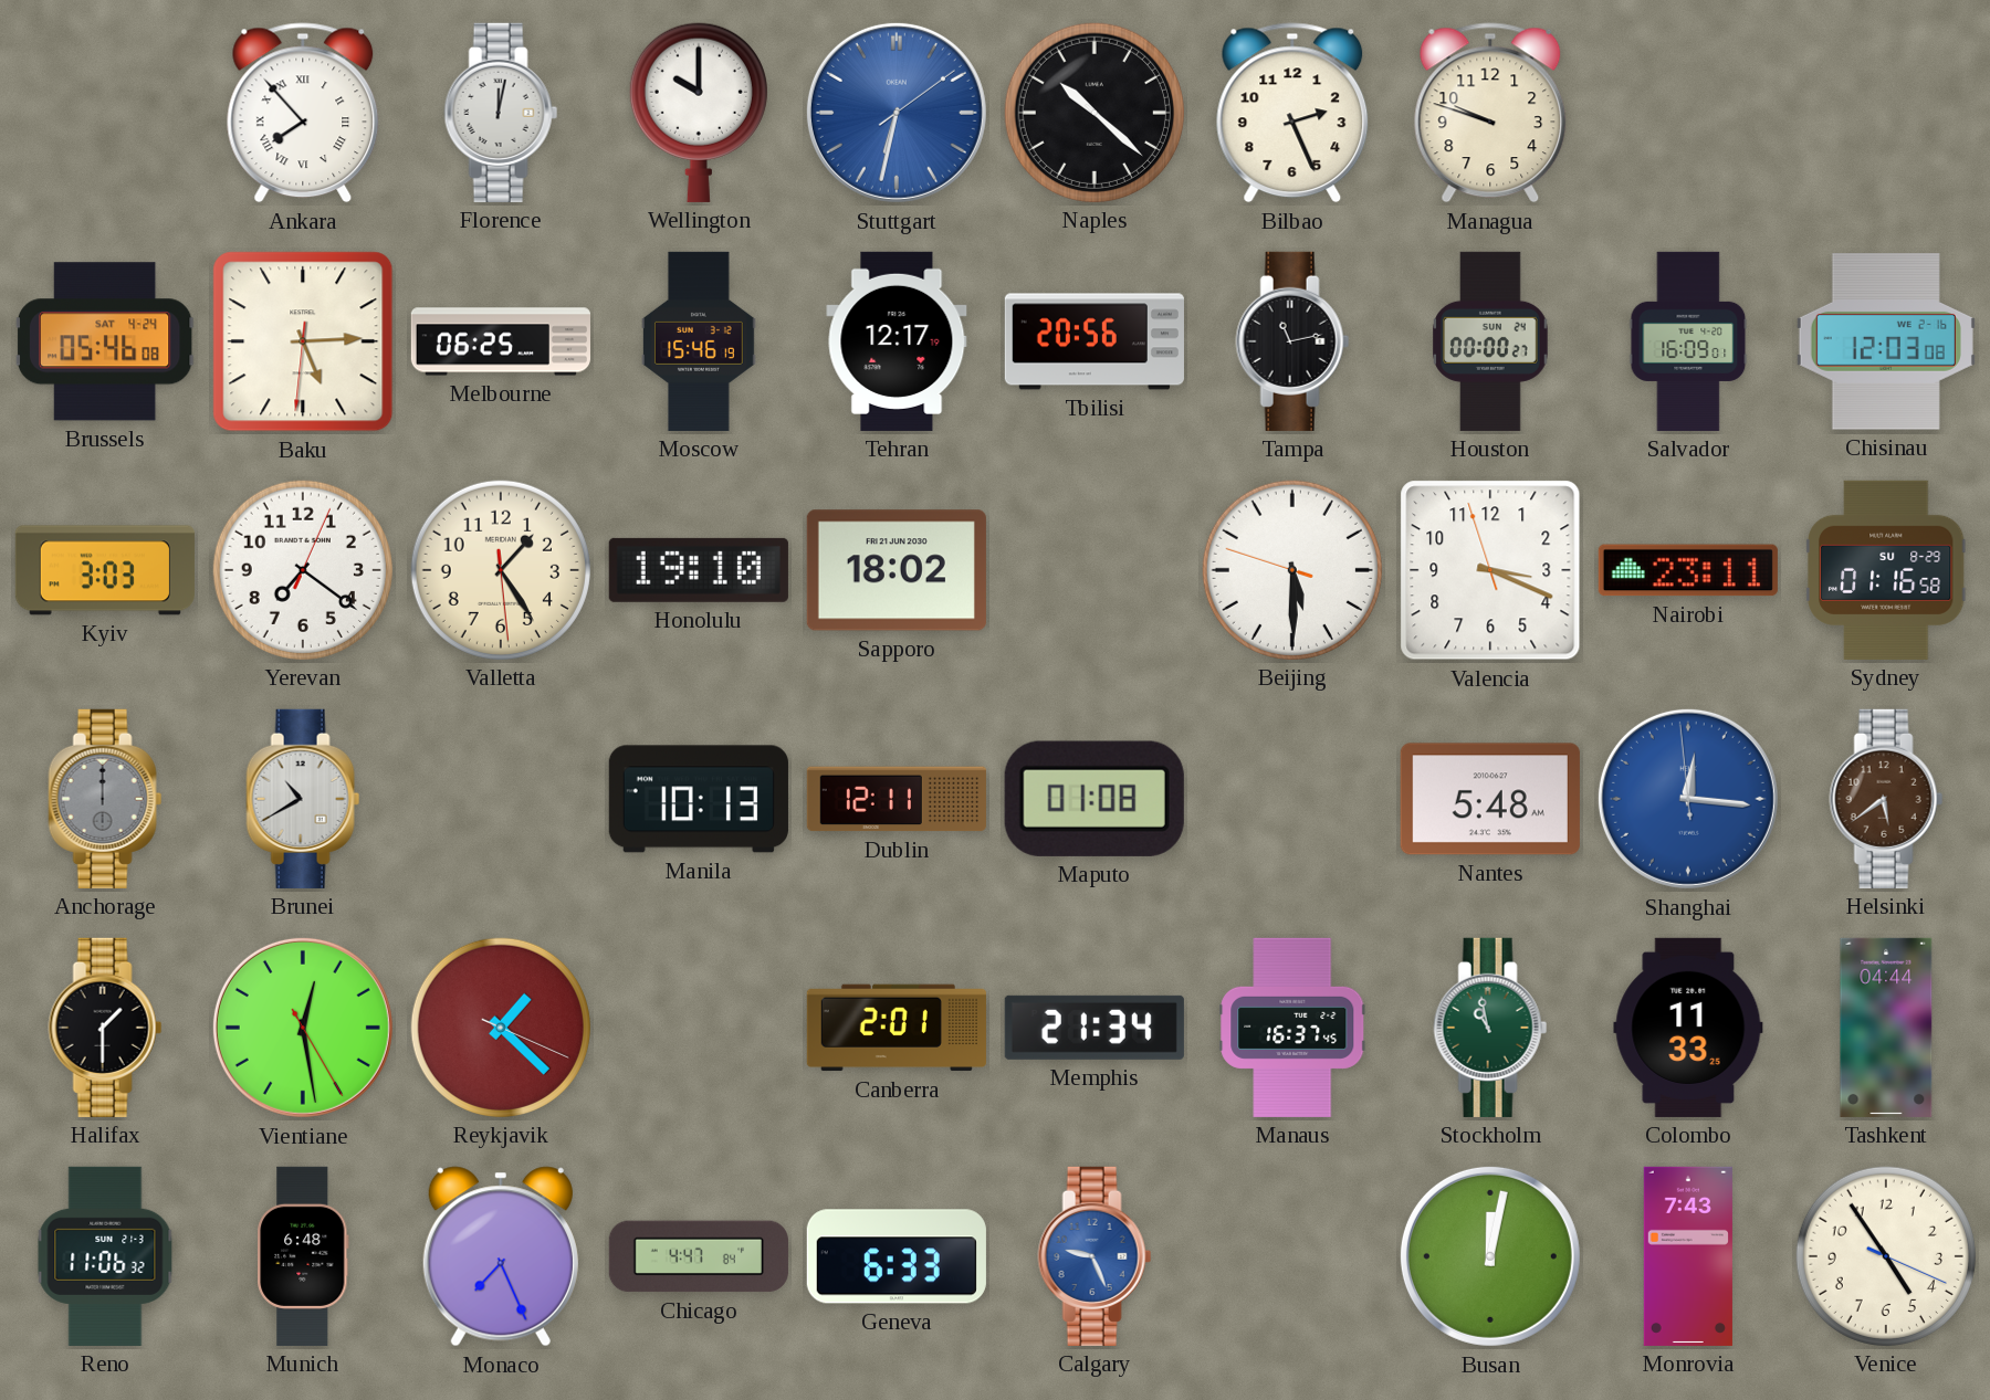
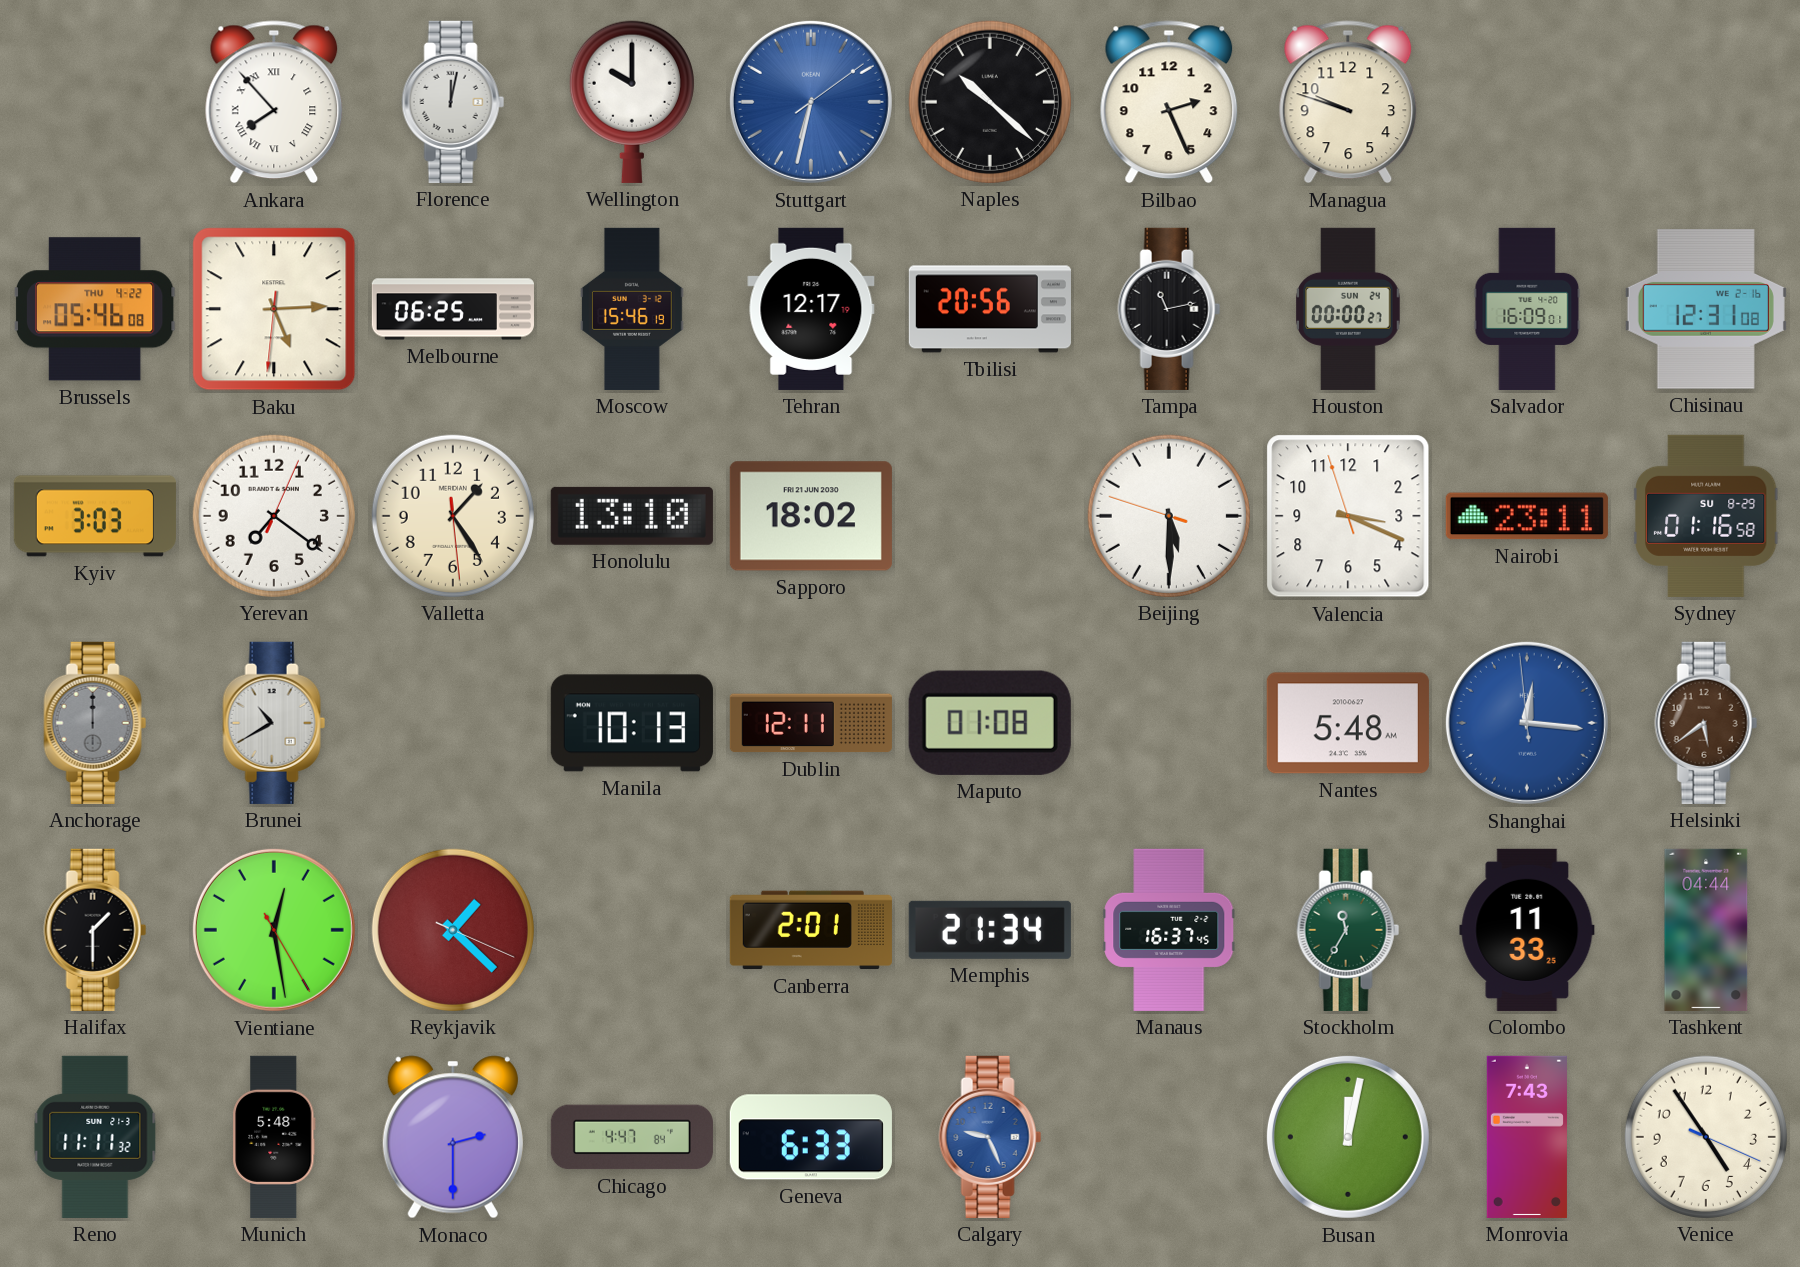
Brussels date: SAT 4-24 -> THU 4-22
Chisinau: 12:03 -> 12:31
Honolulu: 19:10 -> 13:10
Stockholm: 10:58 -> 11:35
Reno: 11:06 -> 11:11
Munich: 6:48 -> 5:48
Monaco: 7:26 -> 2:30
